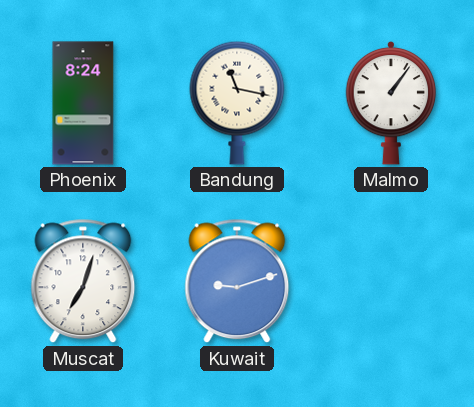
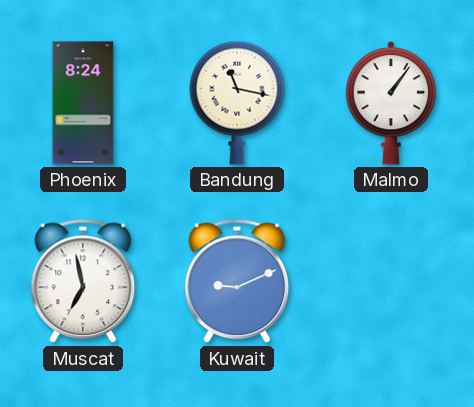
Muscat: 7:03 -> 6:58
Kuwait: 9:12 -> 9:11
